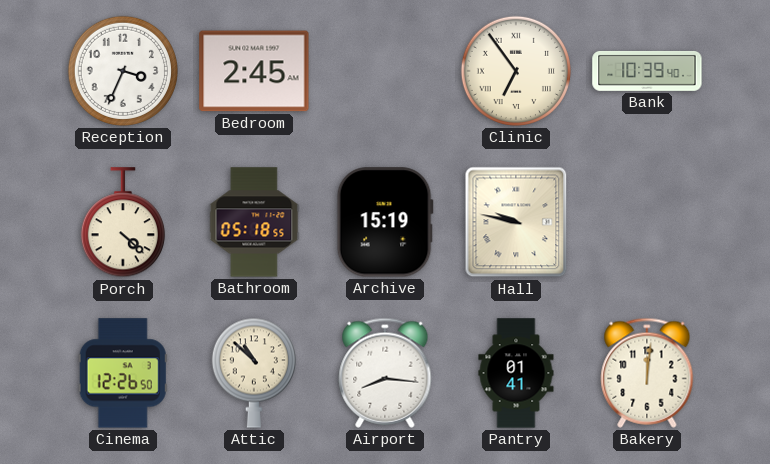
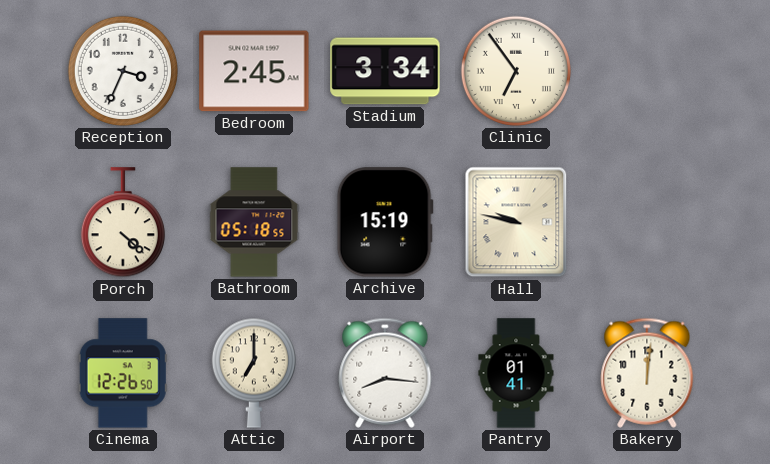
Stadium: none -> 3:34
Bank: 10:39 -> none
Attic: 10:52 -> 7:00
